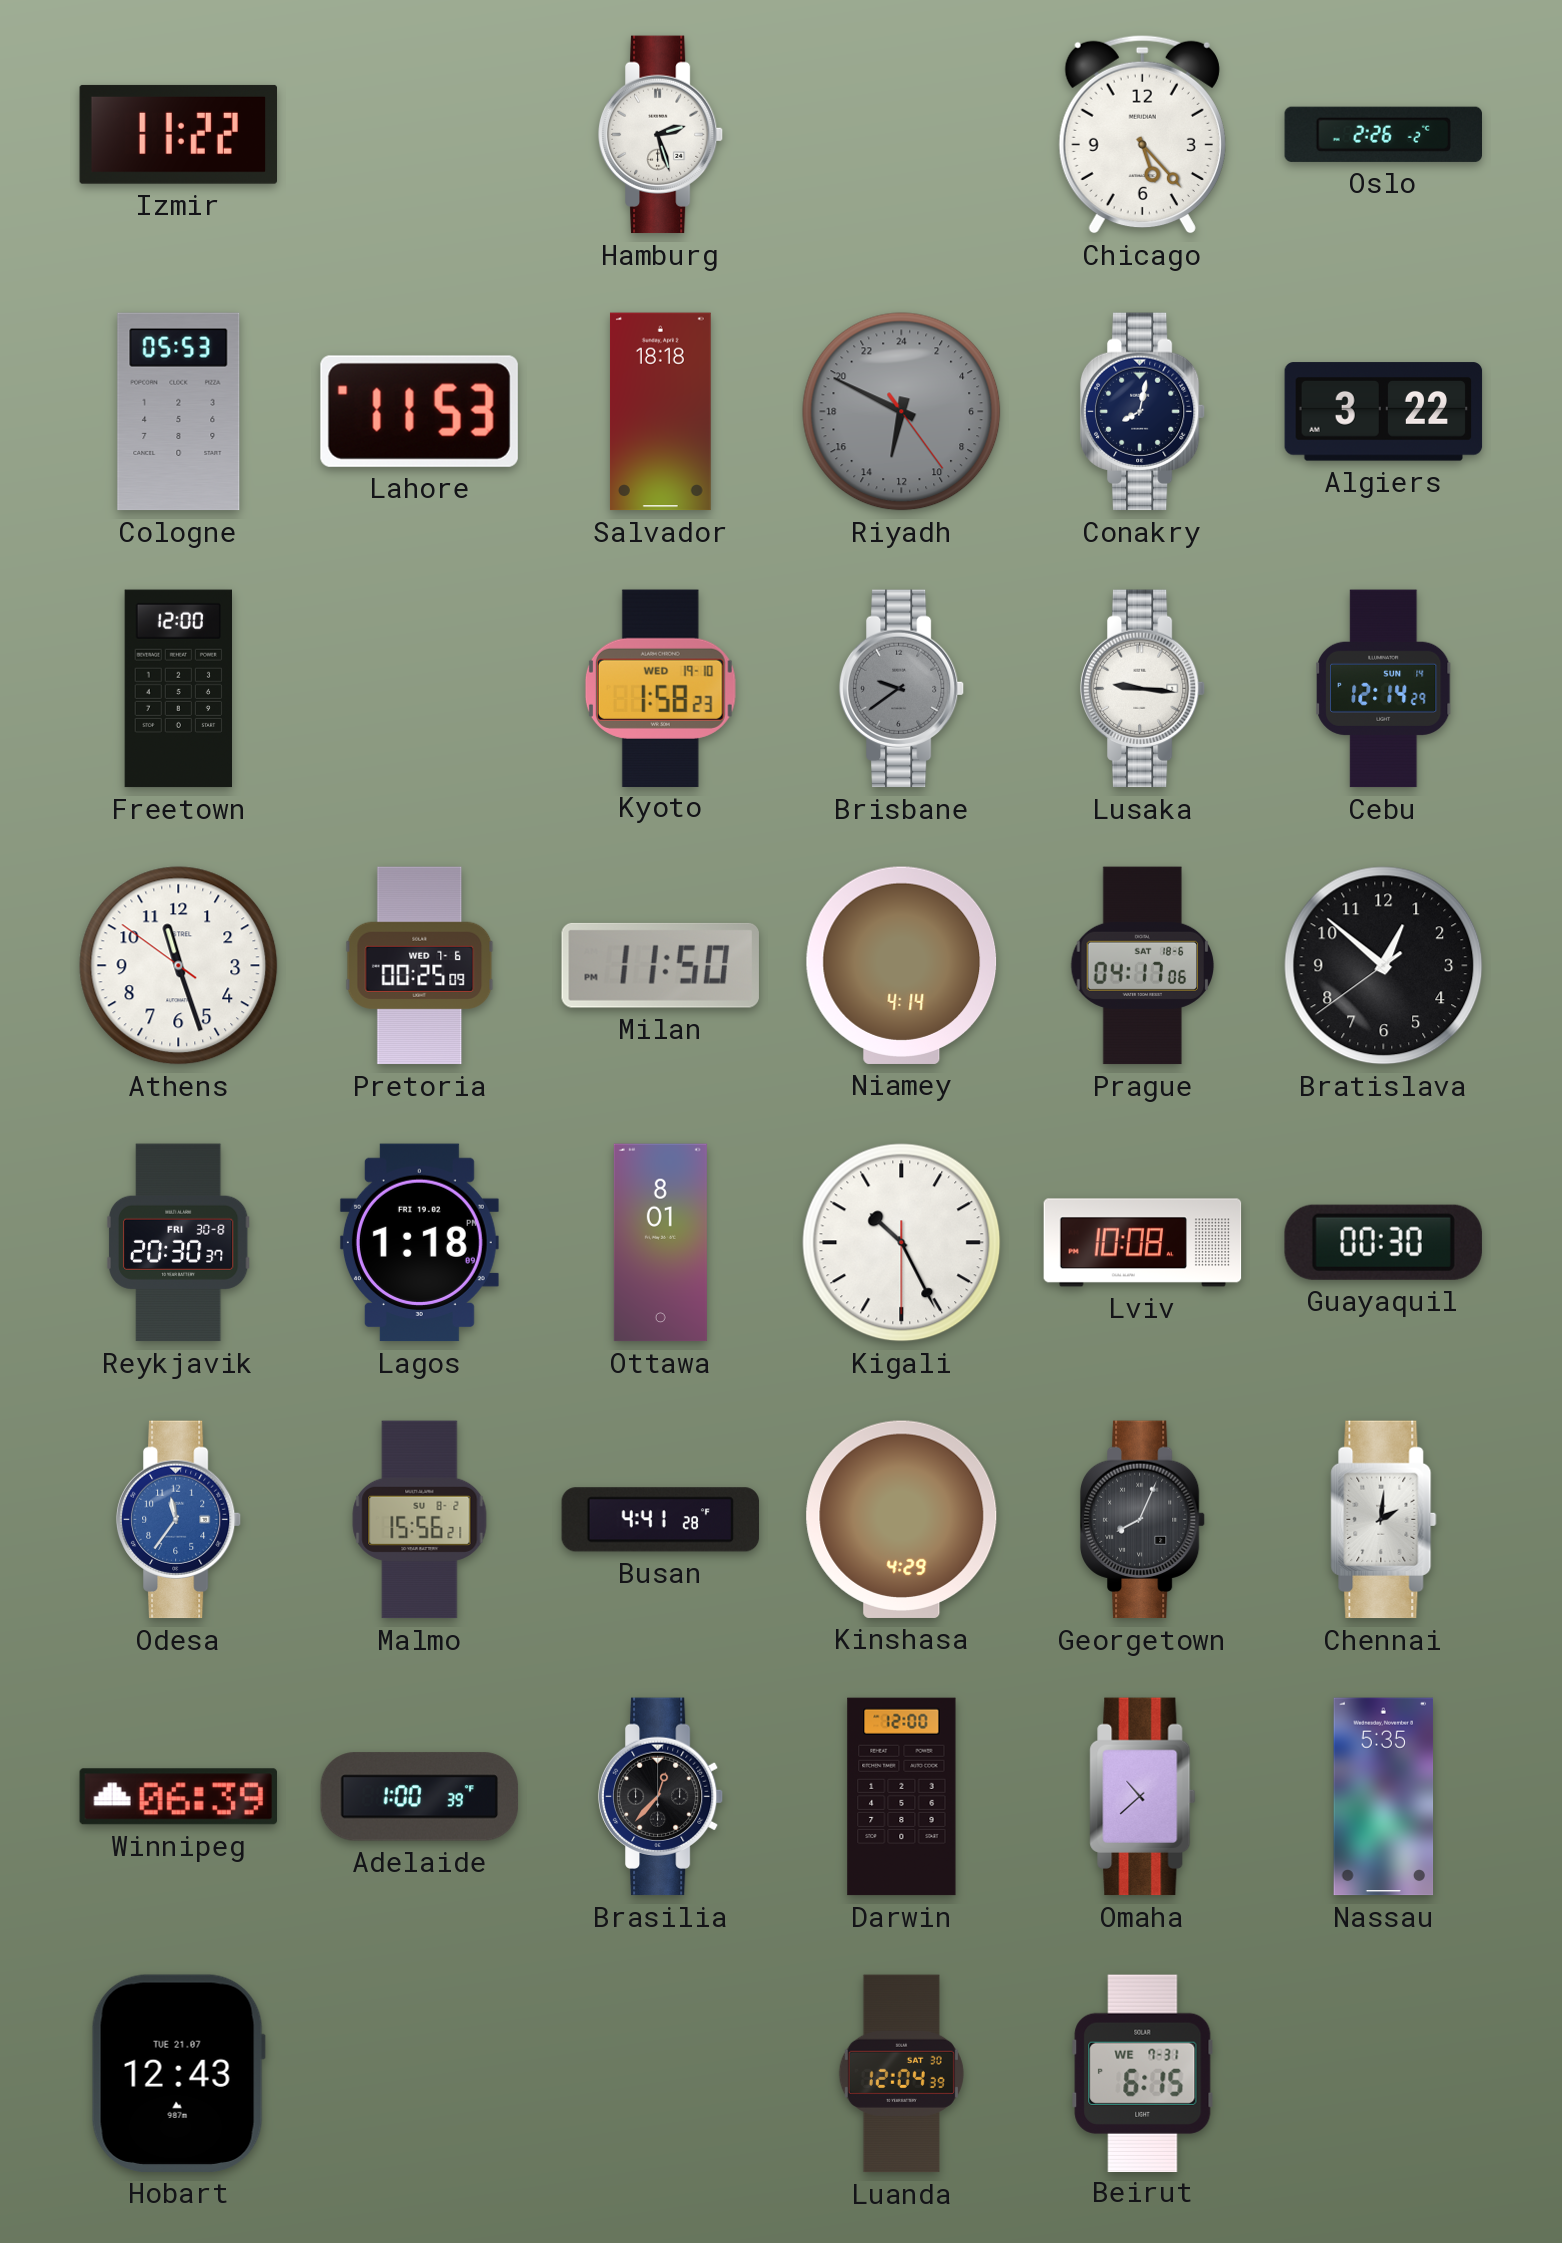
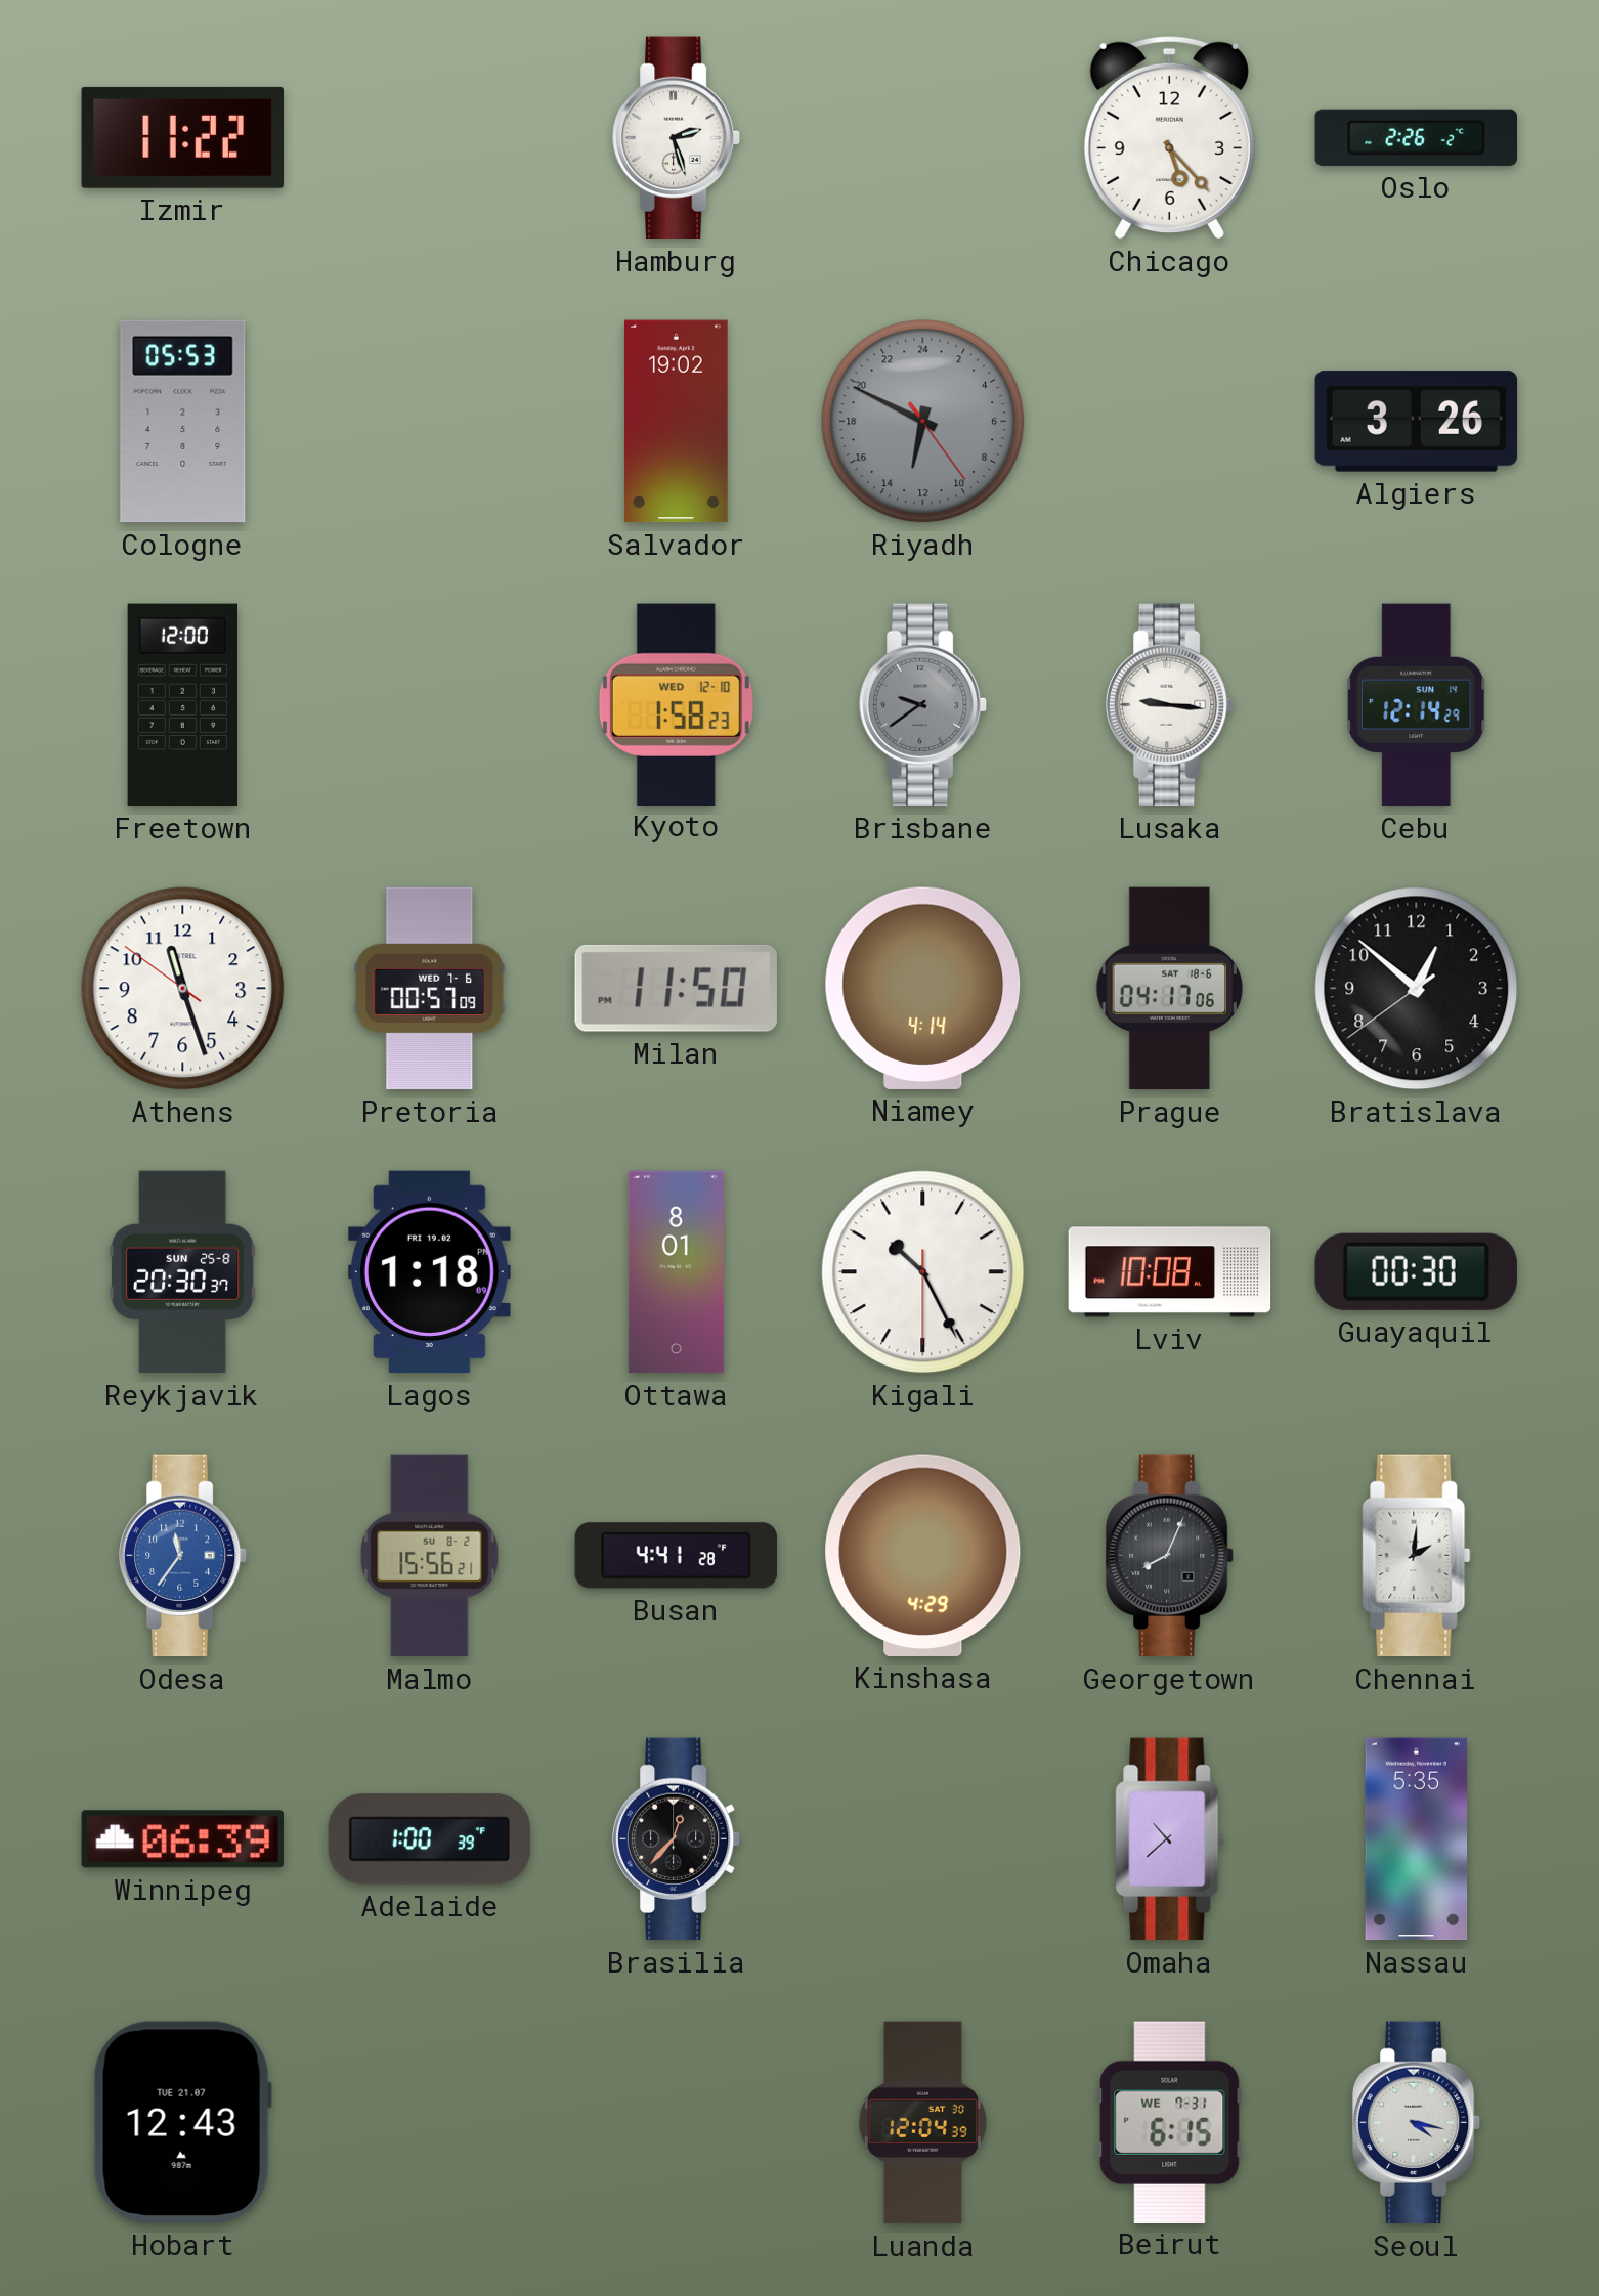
Lahore: 11:53 -> none
Salvador: 18:18 -> 19:02
Conakry: 8:02 -> none
Algiers: 3:22 -> 3:26
Kyoto date: WED 19-10 -> WED 12-10
Pretoria: 00:25 -> 00:57
Reykjavik date: FRI 30-8 -> SUN 25-8
Darwin: 12:00 -> none
Seoul: none -> 4:17
